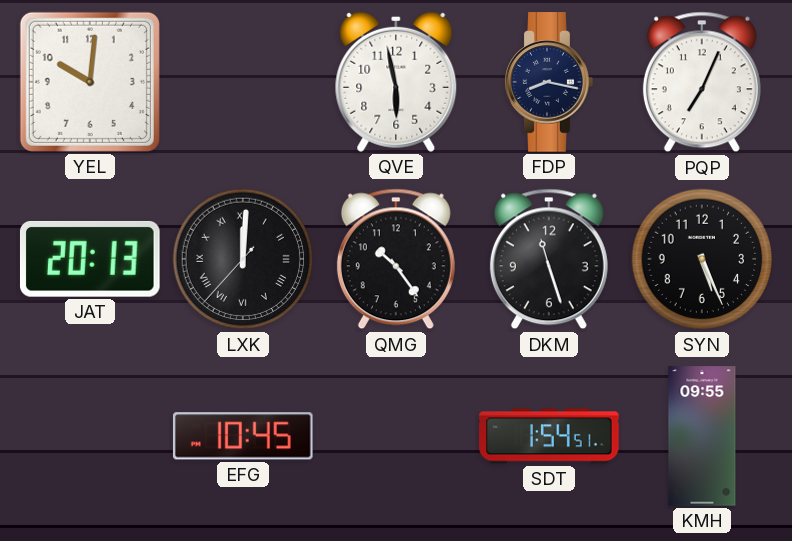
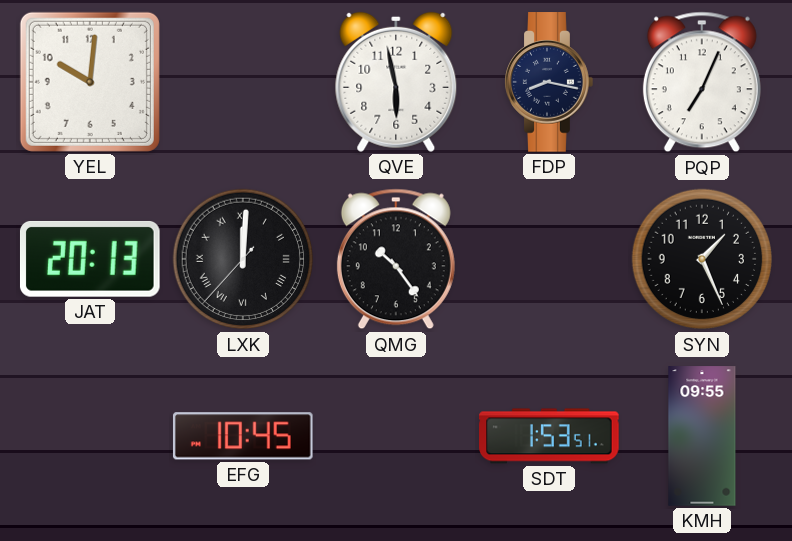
DKM: 11:27 -> none
SYN: 5:26 -> 1:26
SDT: 1:54 -> 1:53
